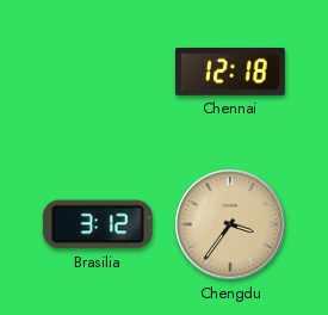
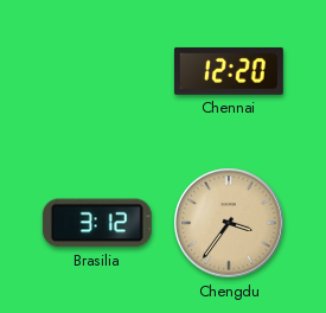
Chennai: 12:18 -> 12:20
